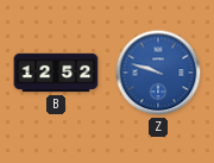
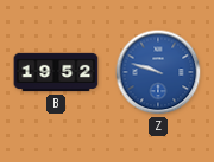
B: 12:52 -> 19:52
